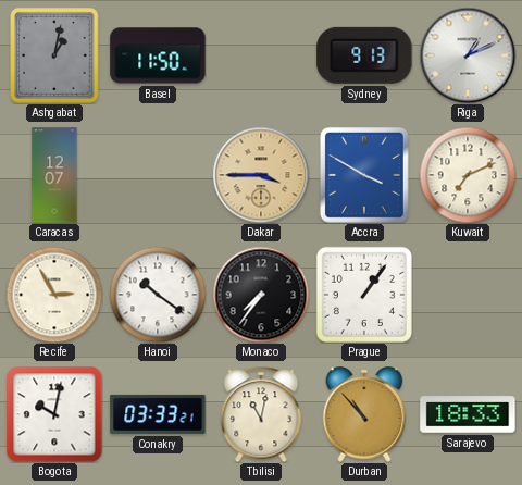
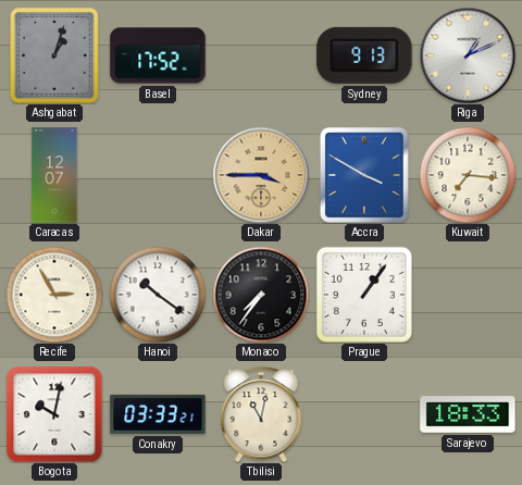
Ashgabat: 1:02 -> 1:03
Basel: 11:50 -> 17:52
Kuwait: 7:11 -> 7:16
Durban: 10:53 -> none
